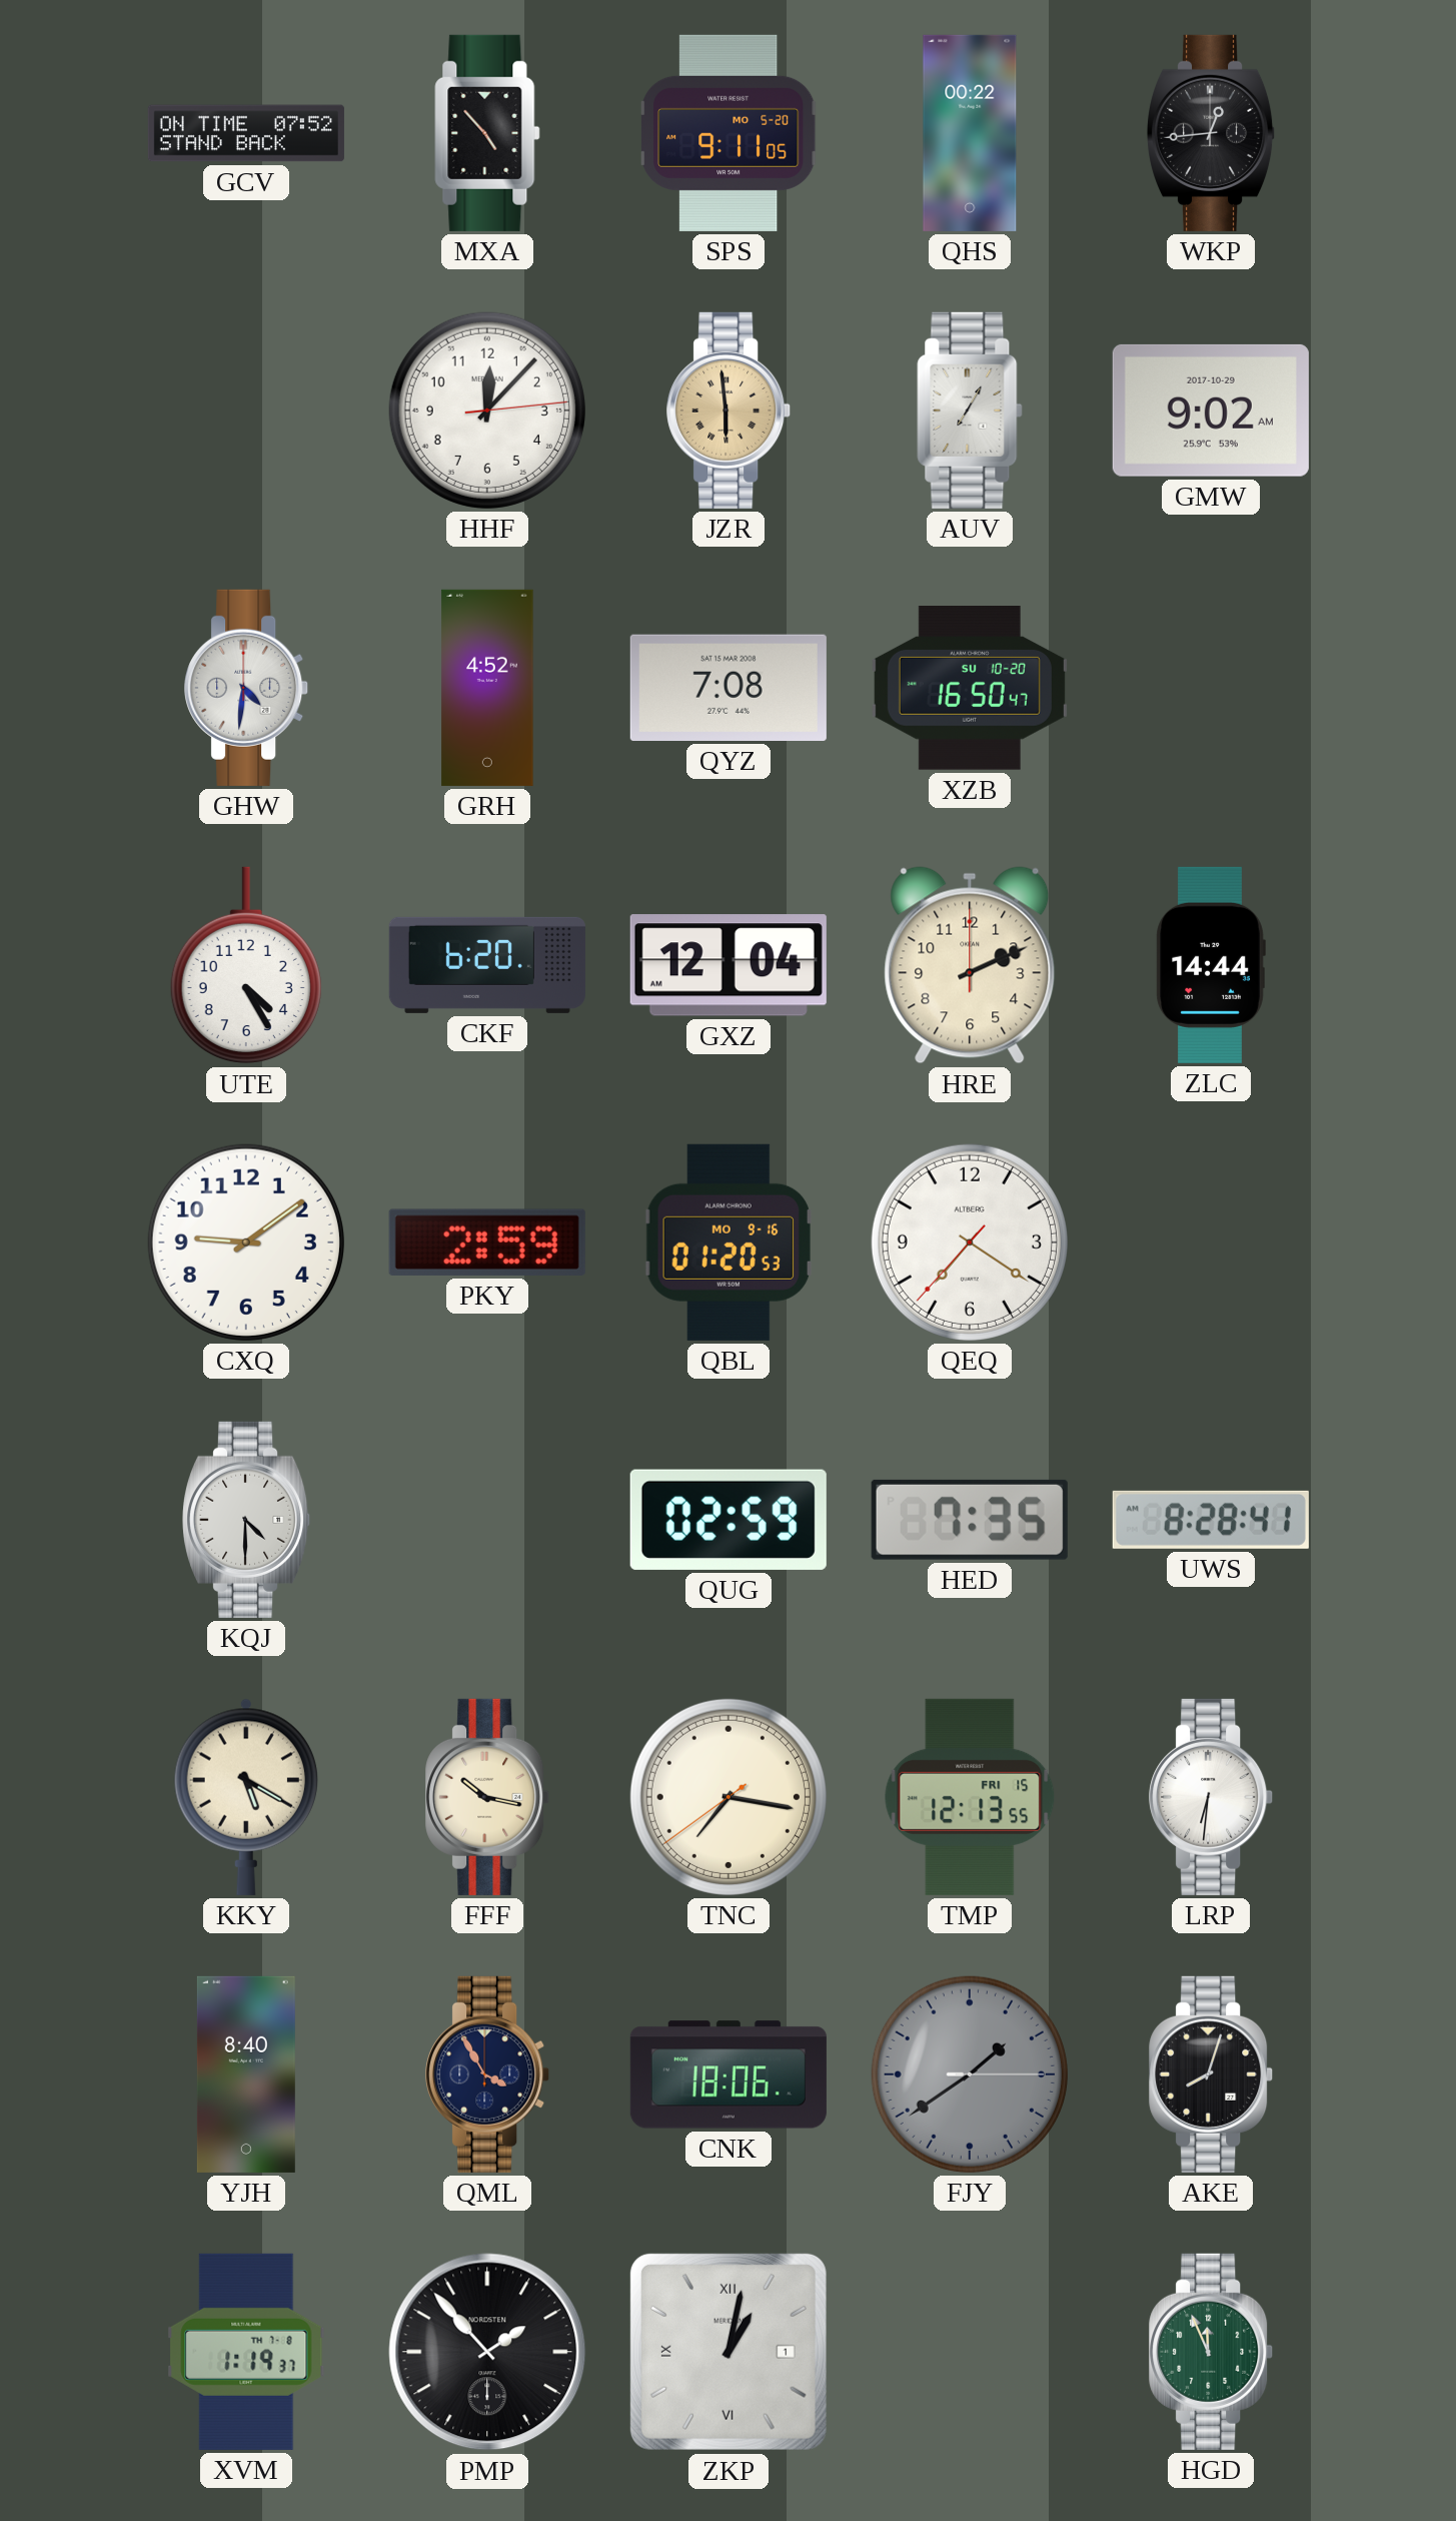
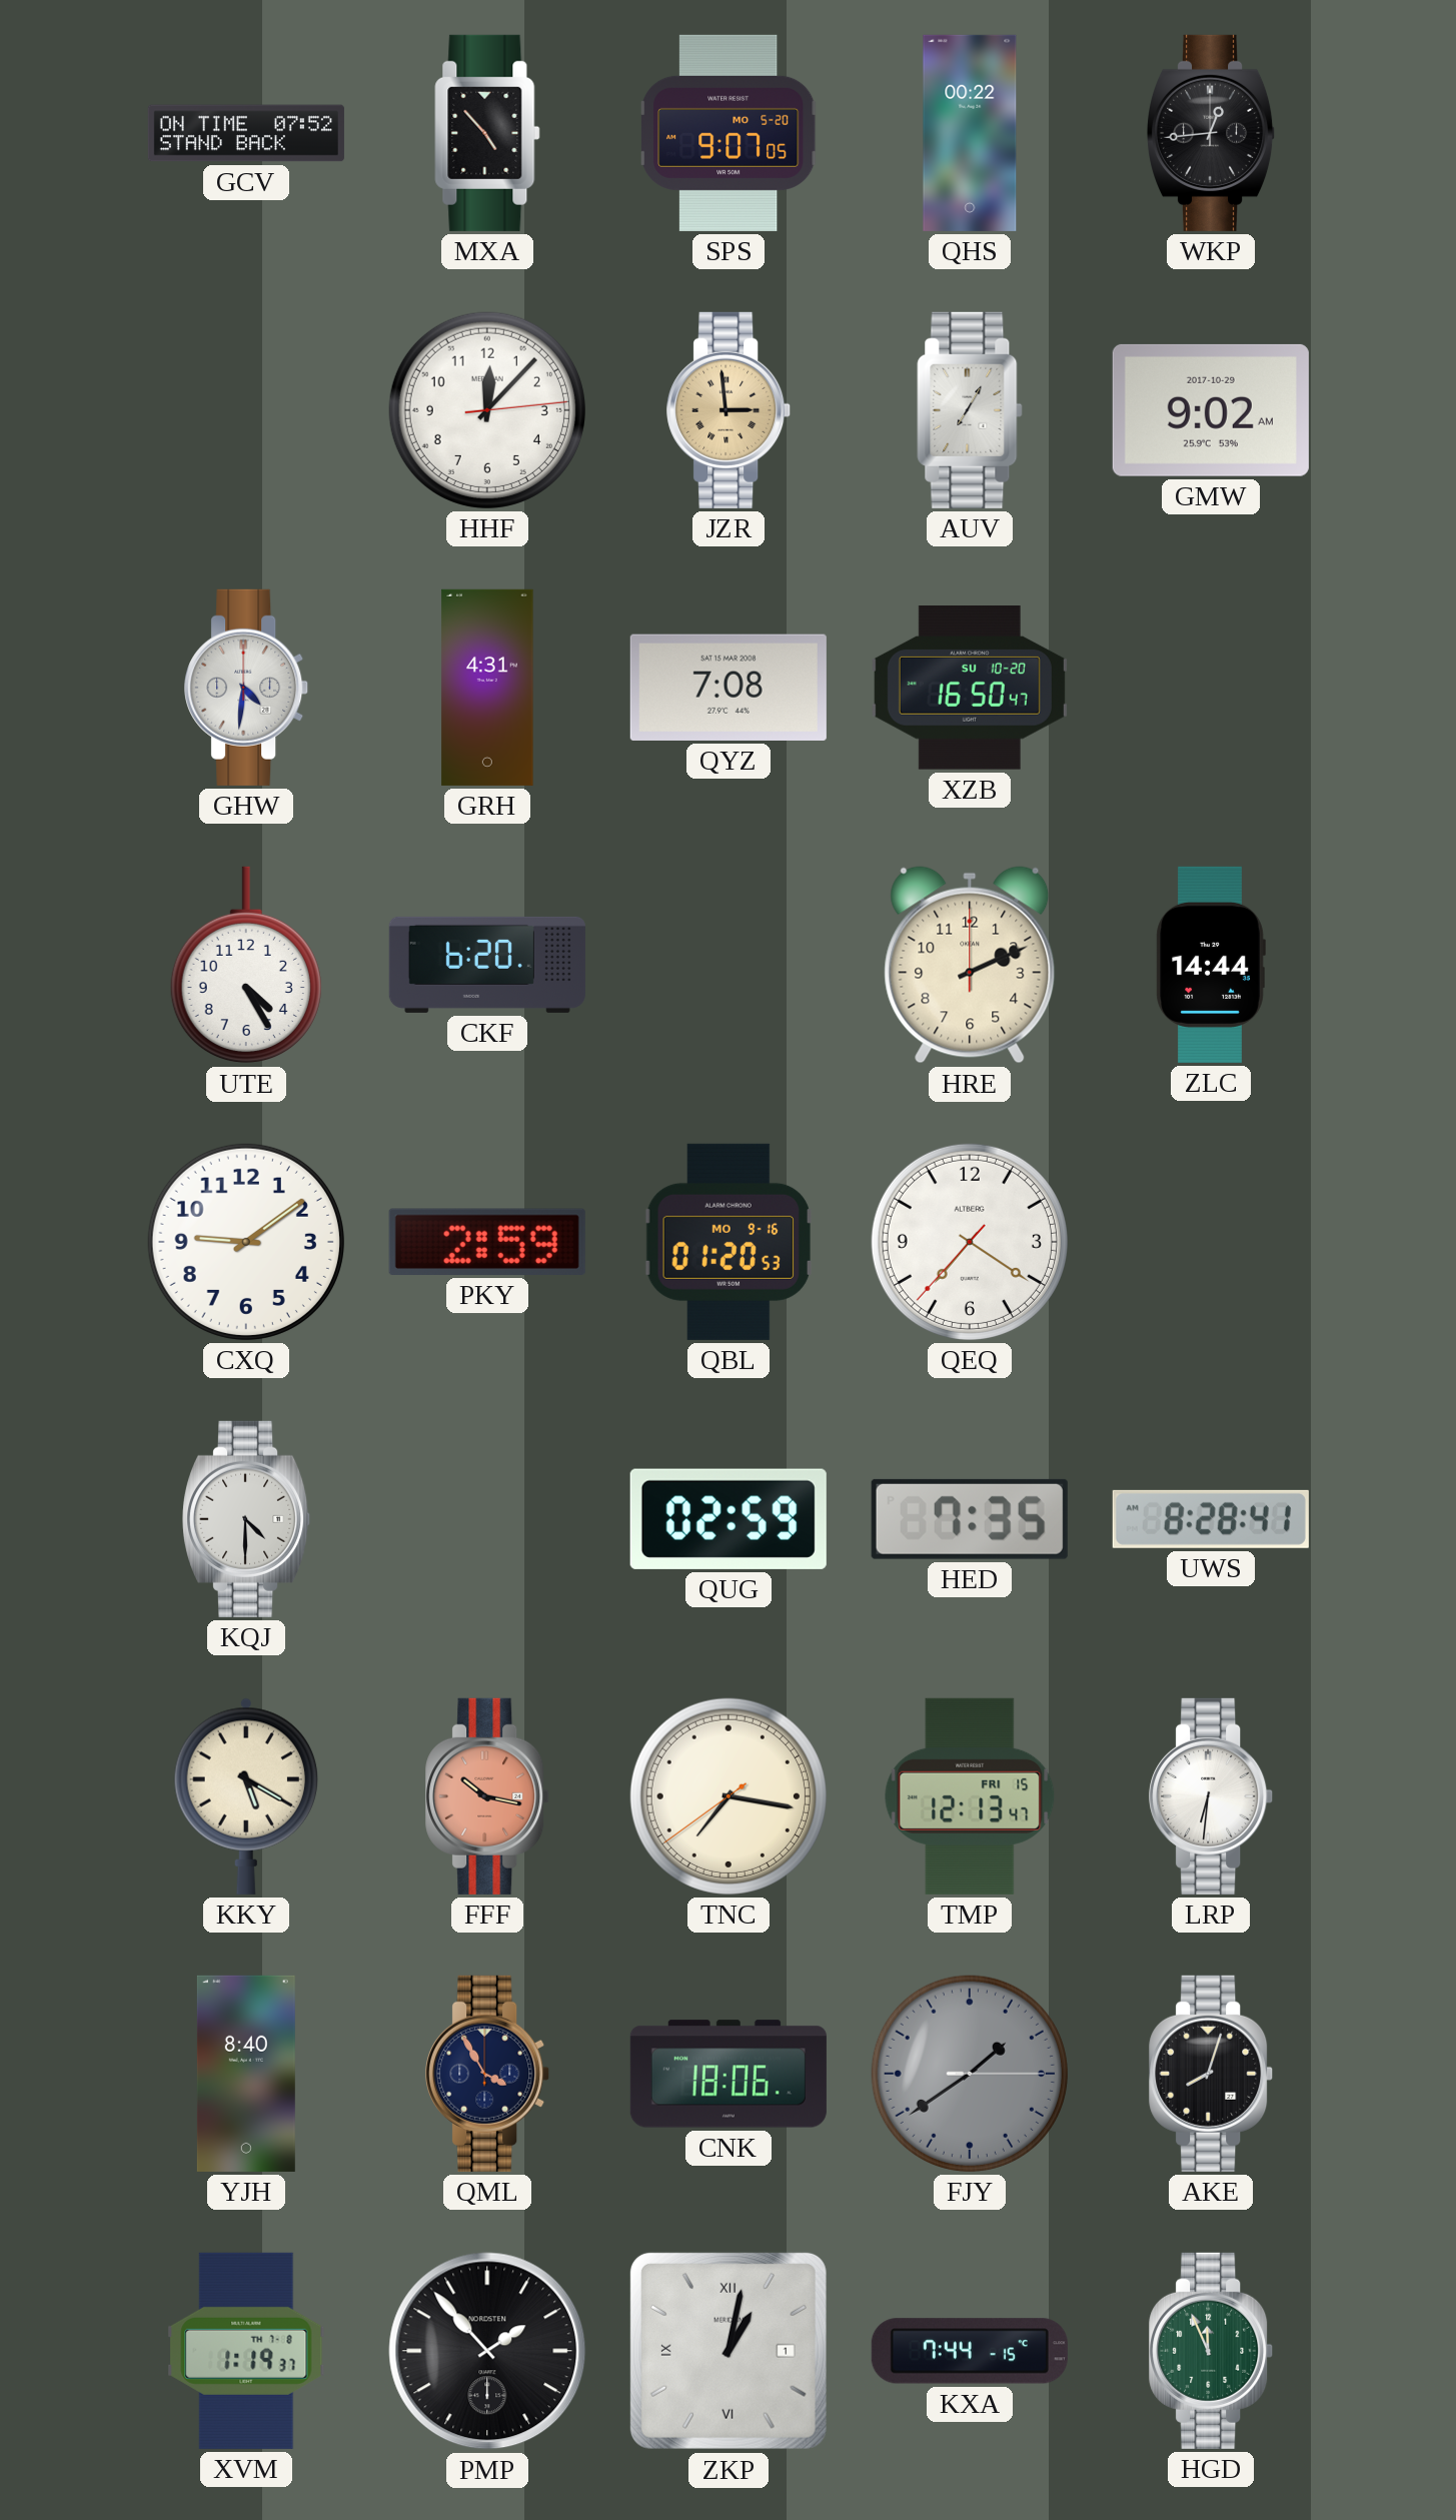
SPS: 9:11 -> 9:07
JZR: 5:59 -> 2:59
GRH: 4:52 -> 4:31
GXZ: 12:04 -> none
FFF dial: cream -> salmon
TMP: 12:13:55 -> 12:13:47
KXA: none -> 7:44
